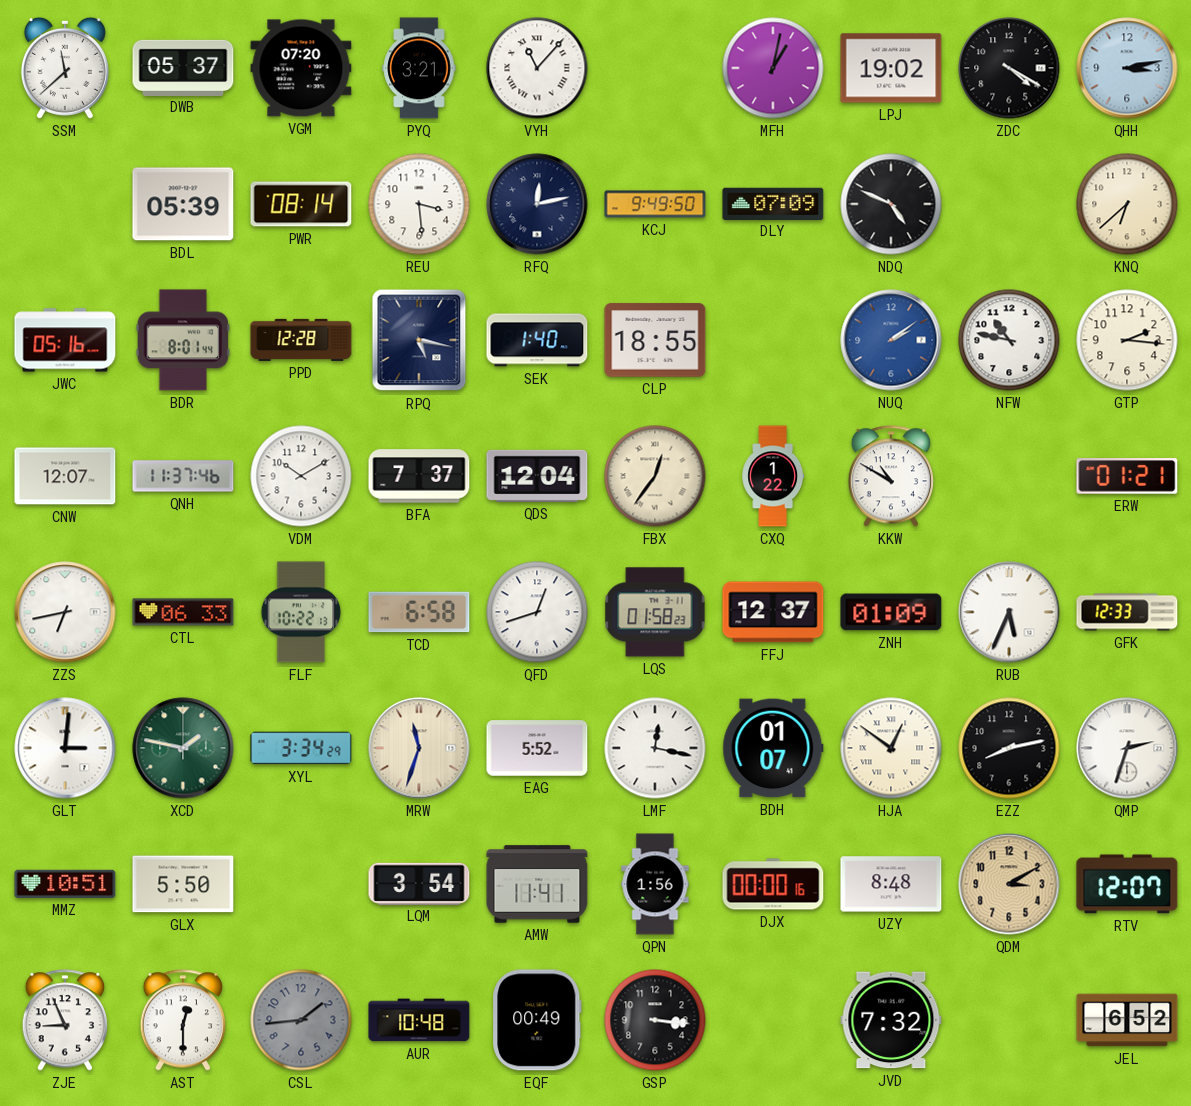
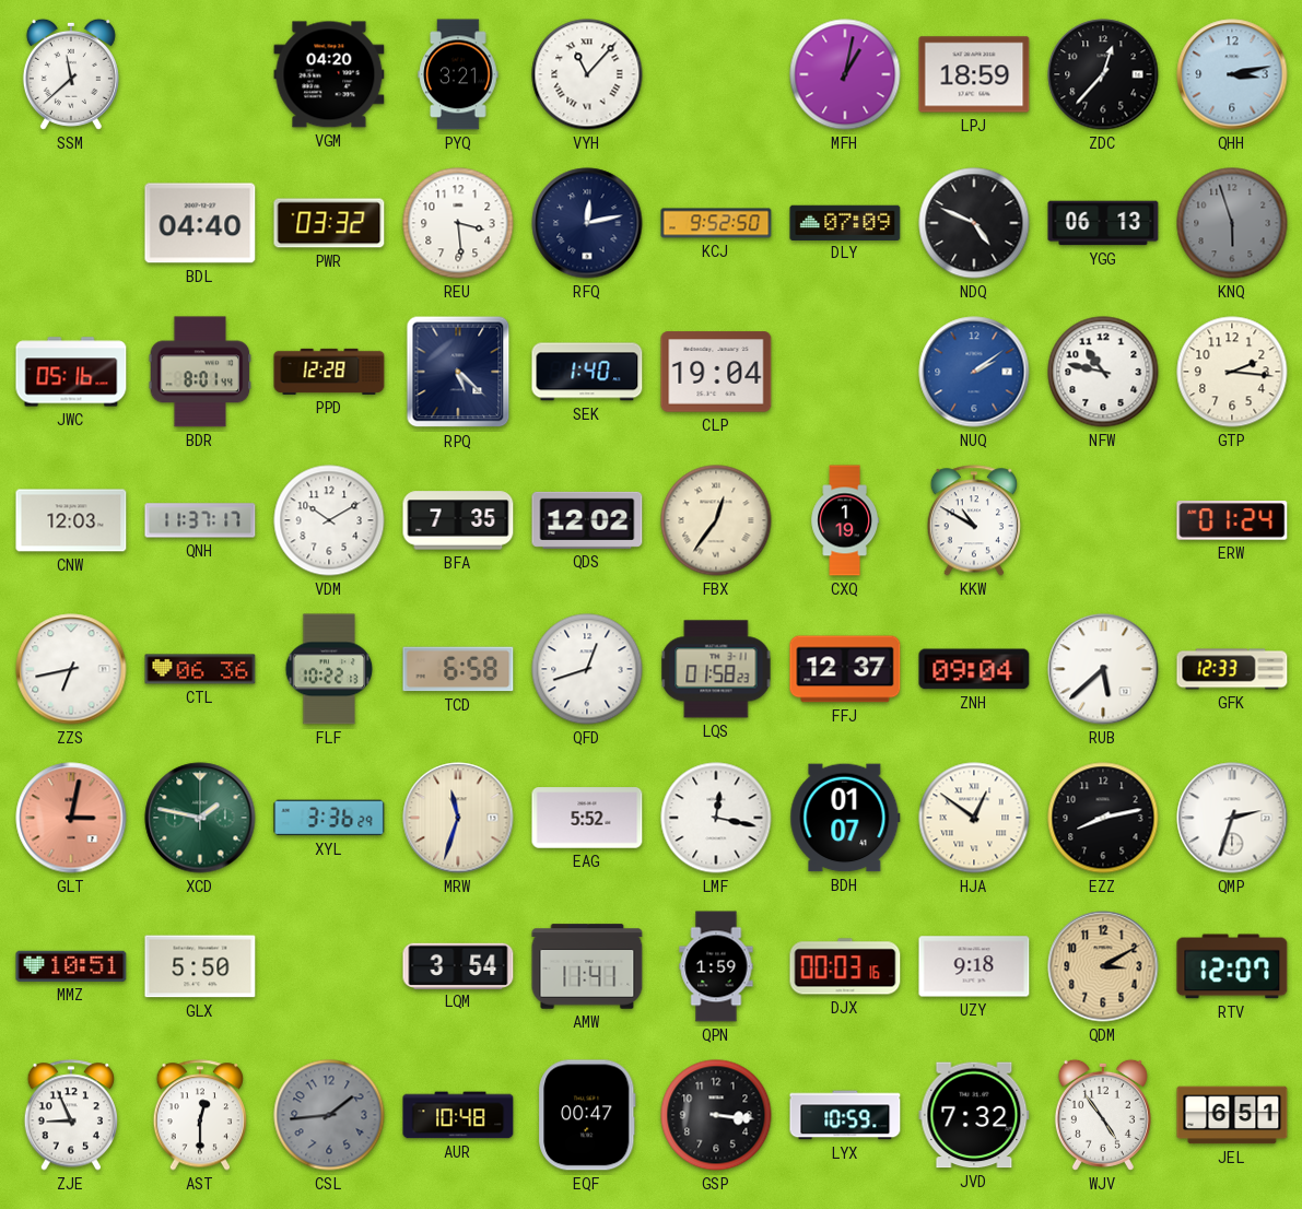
DWB: 05:37 -> none
VGM: 07:20 -> 04:20
LPJ: 19:02 -> 18:59
ZDC: 4:20 -> 12:37
BDL: 05:39 -> 04:40
PWR: 08:14 -> 03:32
KCJ: 9:49 -> 9:52
YGG: none -> 06:13
KNQ: 6:38 -> 5:57
KNQ dial: cream -> grey
RPQ: 5:17 -> 5:22
CLP: 18:55 -> 19:04
CNW: 12:07 -> 12:03
QNH: 11:37:46 -> 11:37:17
BFA: 7:37 -> 7:35
QDS: 12:04 -> 12:02
CXQ: 1:22 -> 1:19
ERW: 01:21 -> 01:24
CTL: 06:33 -> 06:36
ZNH: 01:09 -> 09:04
RUB: 5:34 -> 5:38
GLT: 3:01 -> 3:02
GLT dial: white -> salmon
XYL: 3:34 -> 3:36
QPN: 1:56 -> 1:59
DJX: 00:00 -> 00:03
UZY: 8:48 -> 9:18
EQF: 00:49 -> 00:47
LYX: none -> 10:59
WJV: none -> 4:54
JEL: 6:52 -> 6:51
